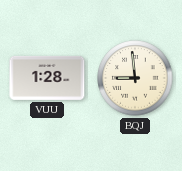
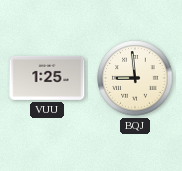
VUU: 1:28 -> 1:25
